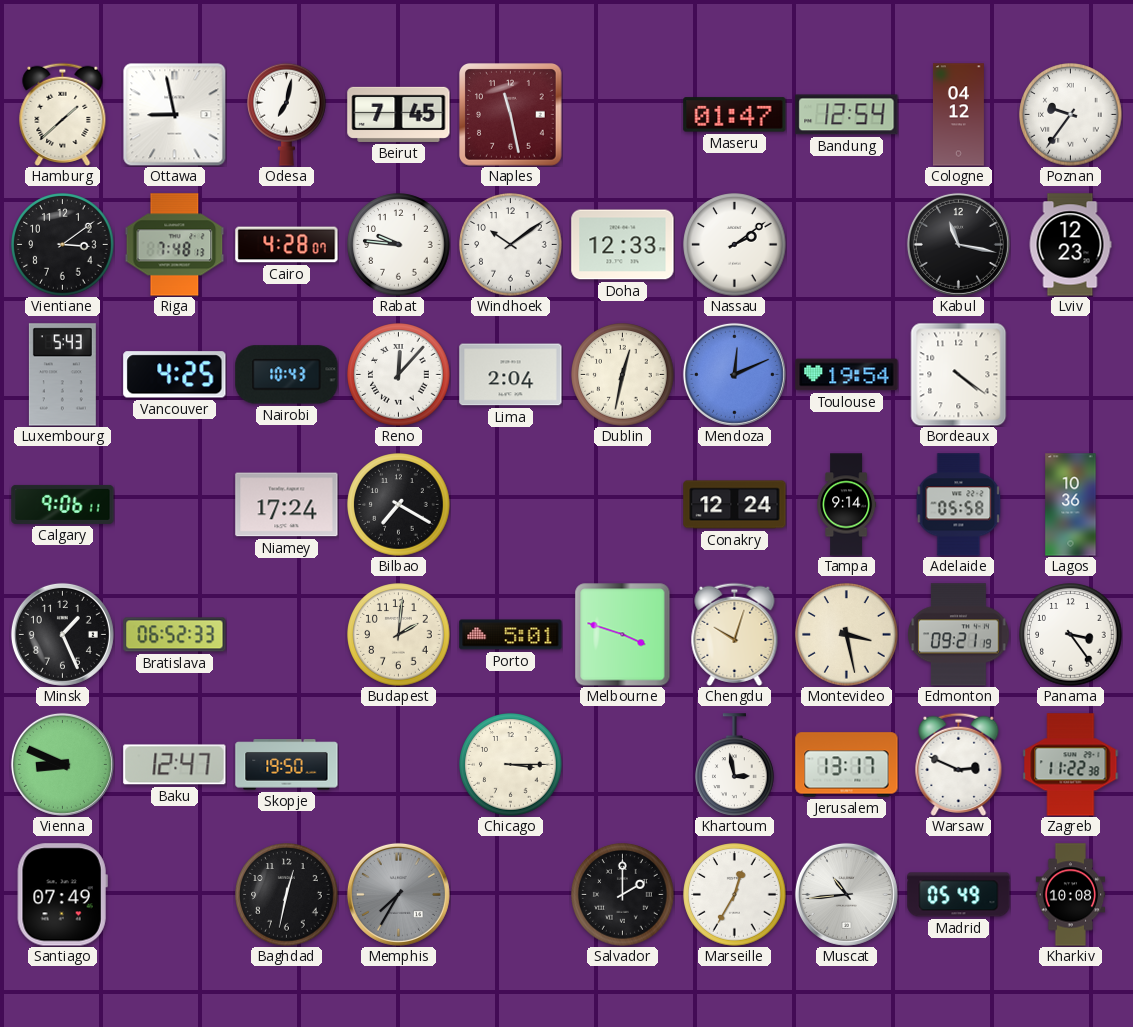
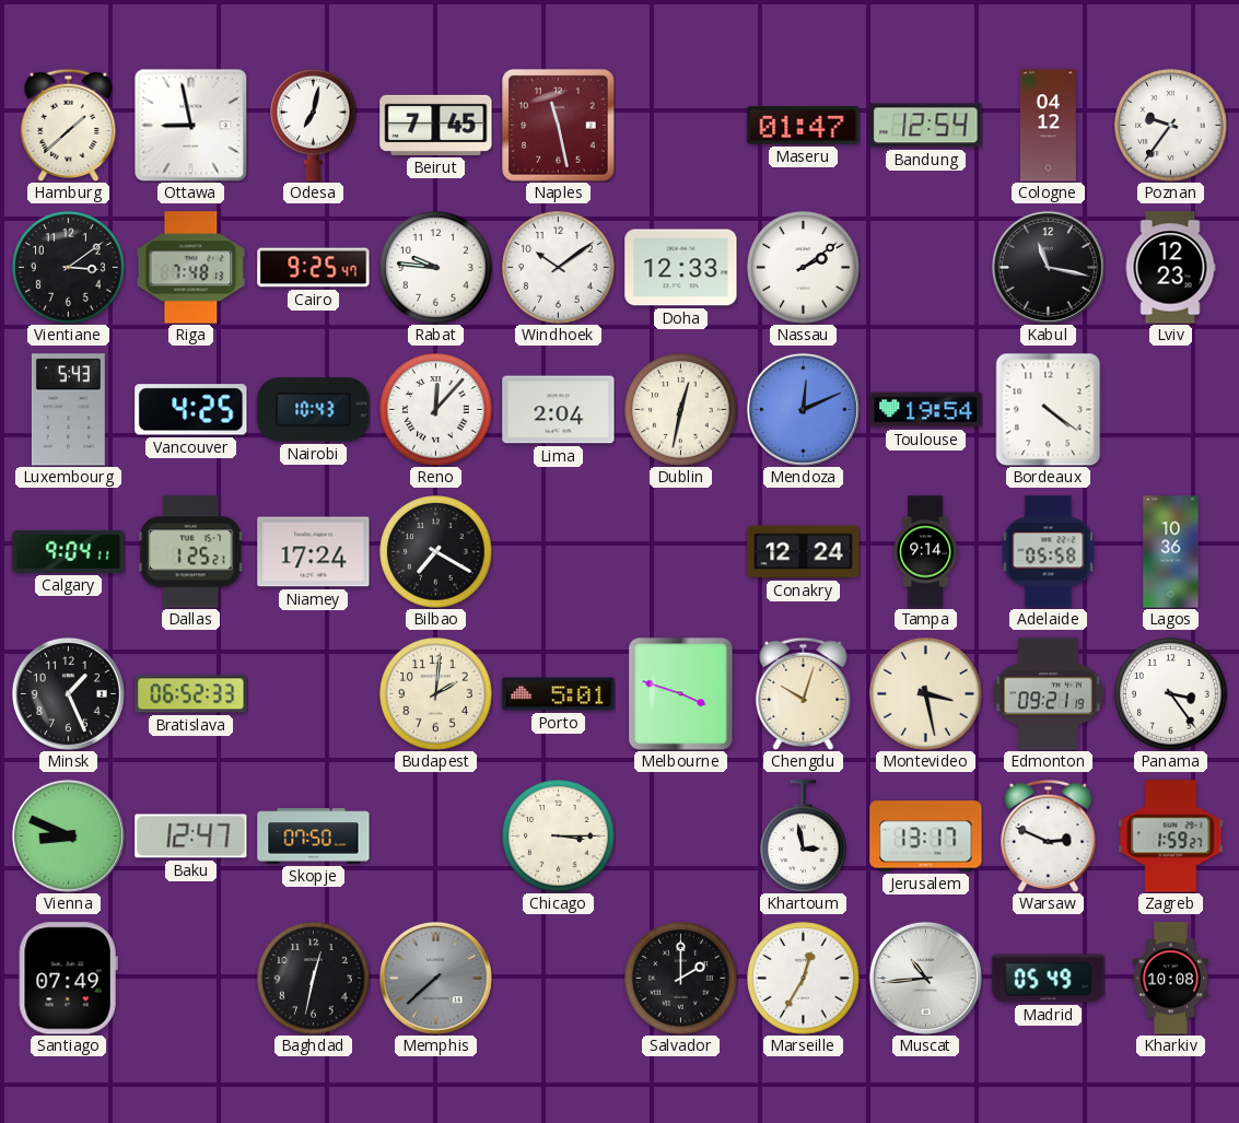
Cairo: 4:28 -> 9:25
Calgary: 9:06 -> 9:04
Dallas: none -> 1:25
Skopje: 19:50 -> 07:50
Zagreb: 11:22 -> 1:59
Memphis: 7:35 -> 7:38
